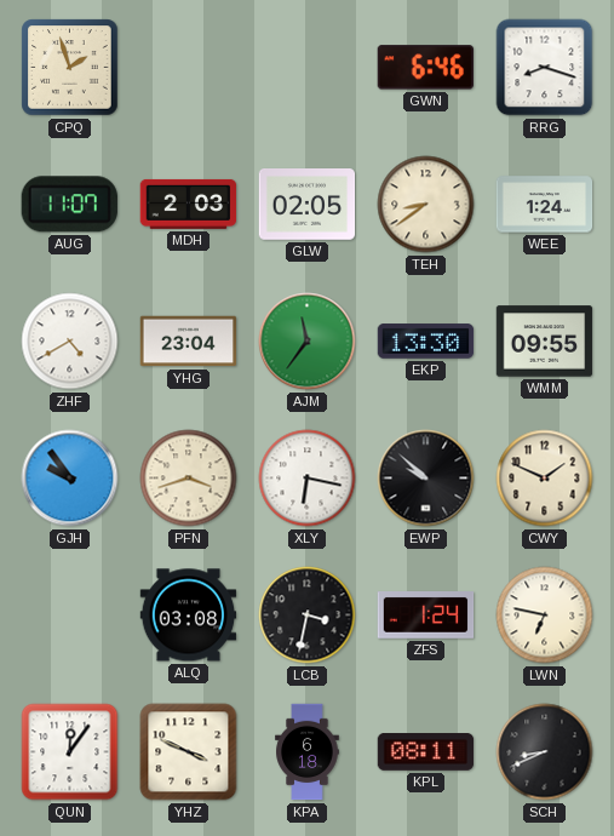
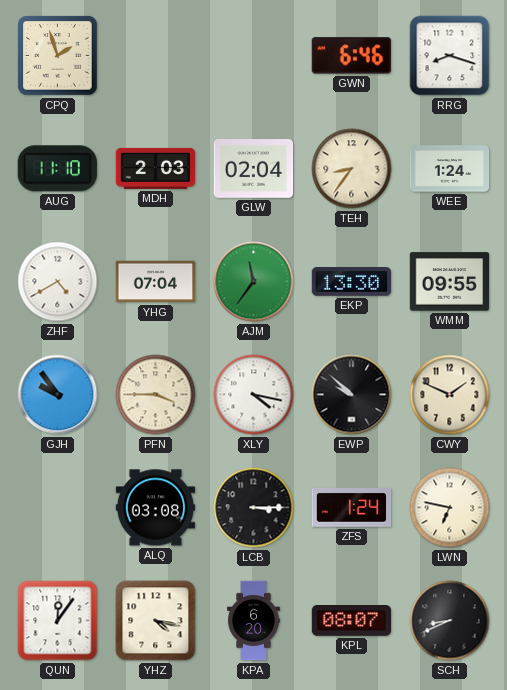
AUG: 11:07 -> 11:10
GLW: 02:05 -> 02:04
TEH: 8:39 -> 8:36
YHG: 23:04 -> 07:04
PFN: 3:42 -> 3:45
XLY: 6:17 -> 4:17
LCB: 3:32 -> 3:15
YHZ: 3:49 -> 4:17
KPA: 6:18 -> 6:20
KPL: 08:11 -> 08:07
